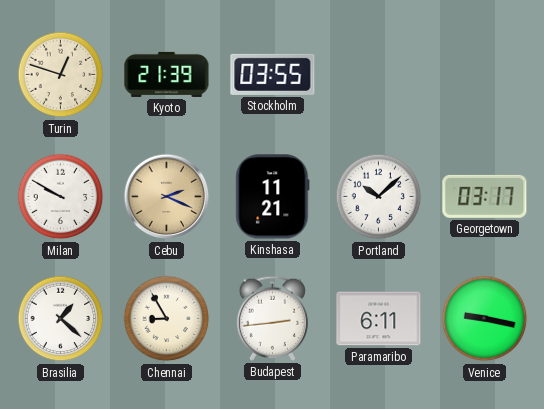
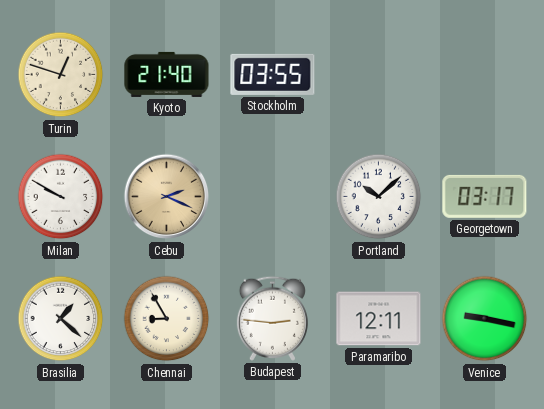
Kyoto: 21:39 -> 21:40
Kinshasa: 11:21 -> none
Budapest: 2:44 -> 2:46
Paramaribo: 6:11 -> 12:11
